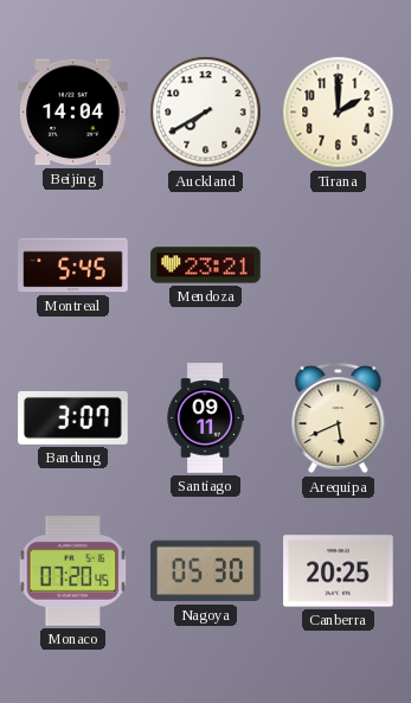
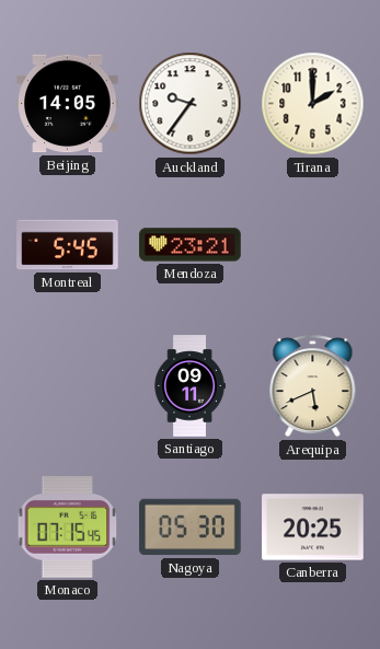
Beijing: 14:04 -> 14:05
Auckland: 7:40 -> 9:36
Bandung: 3:07 -> none
Monaco: 07:20 -> 07:15
